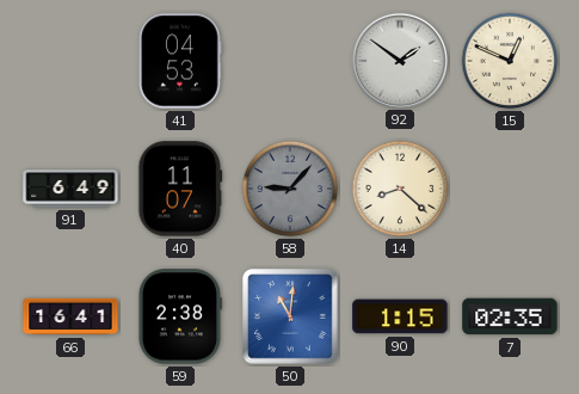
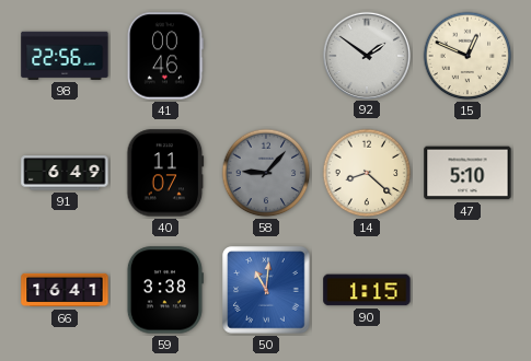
98: none -> 22:56
41: 04:53 -> 00:46
47: none -> 5:10
59: 2:38 -> 3:38
7: 02:35 -> none
